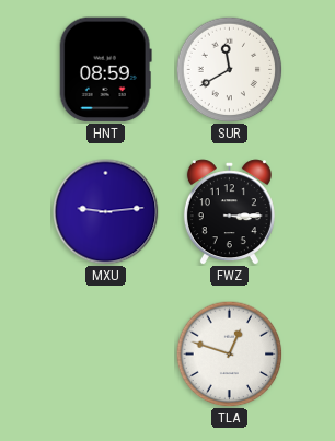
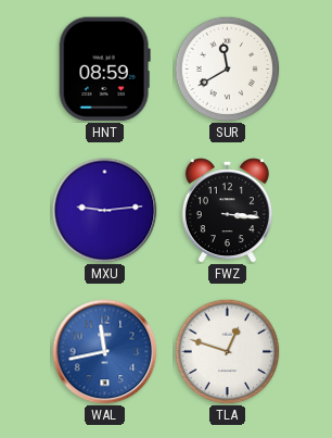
FWZ: 3:15 -> 3:16
WAL: none -> 11:43
